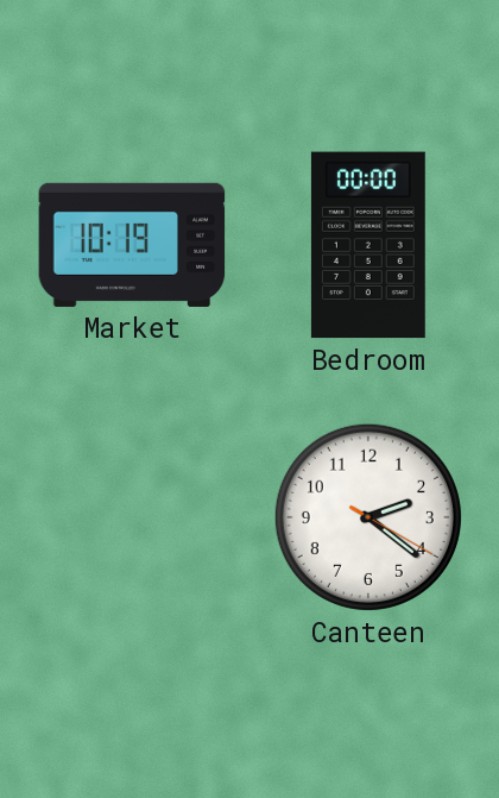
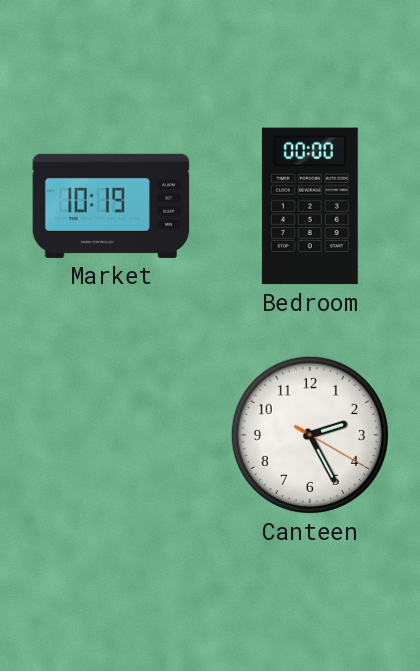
Canteen: 2:21 -> 2:25
